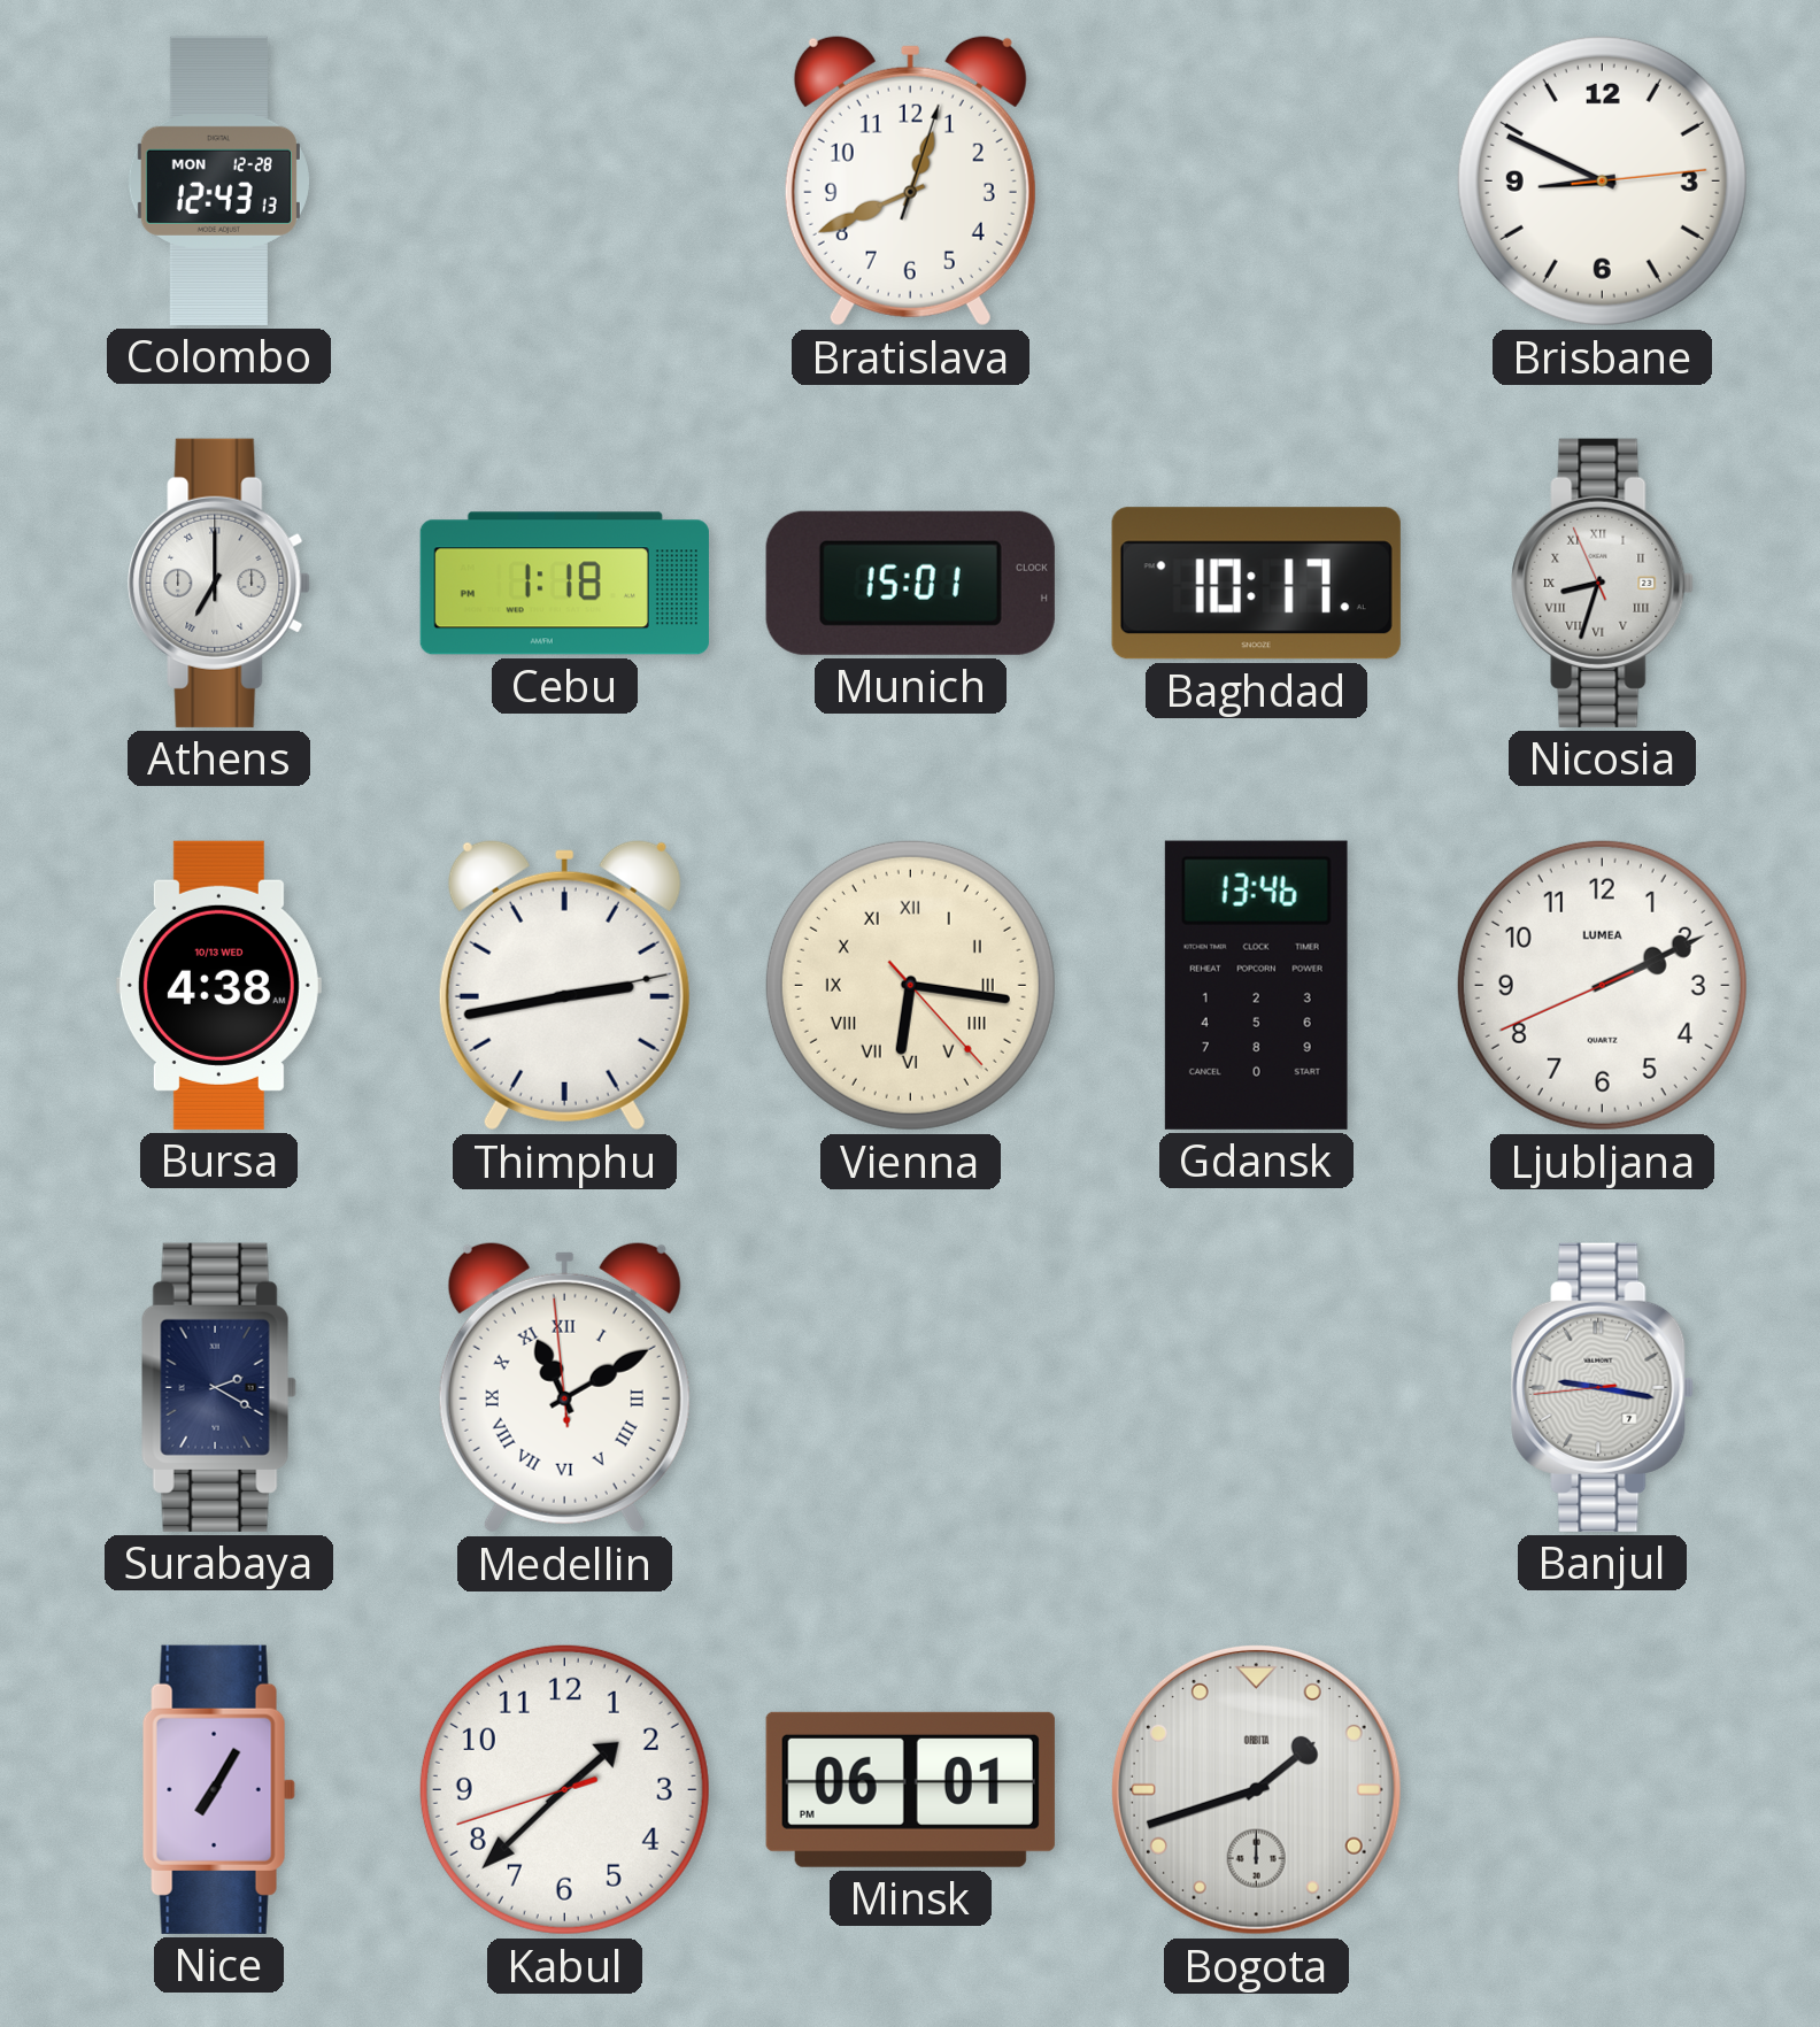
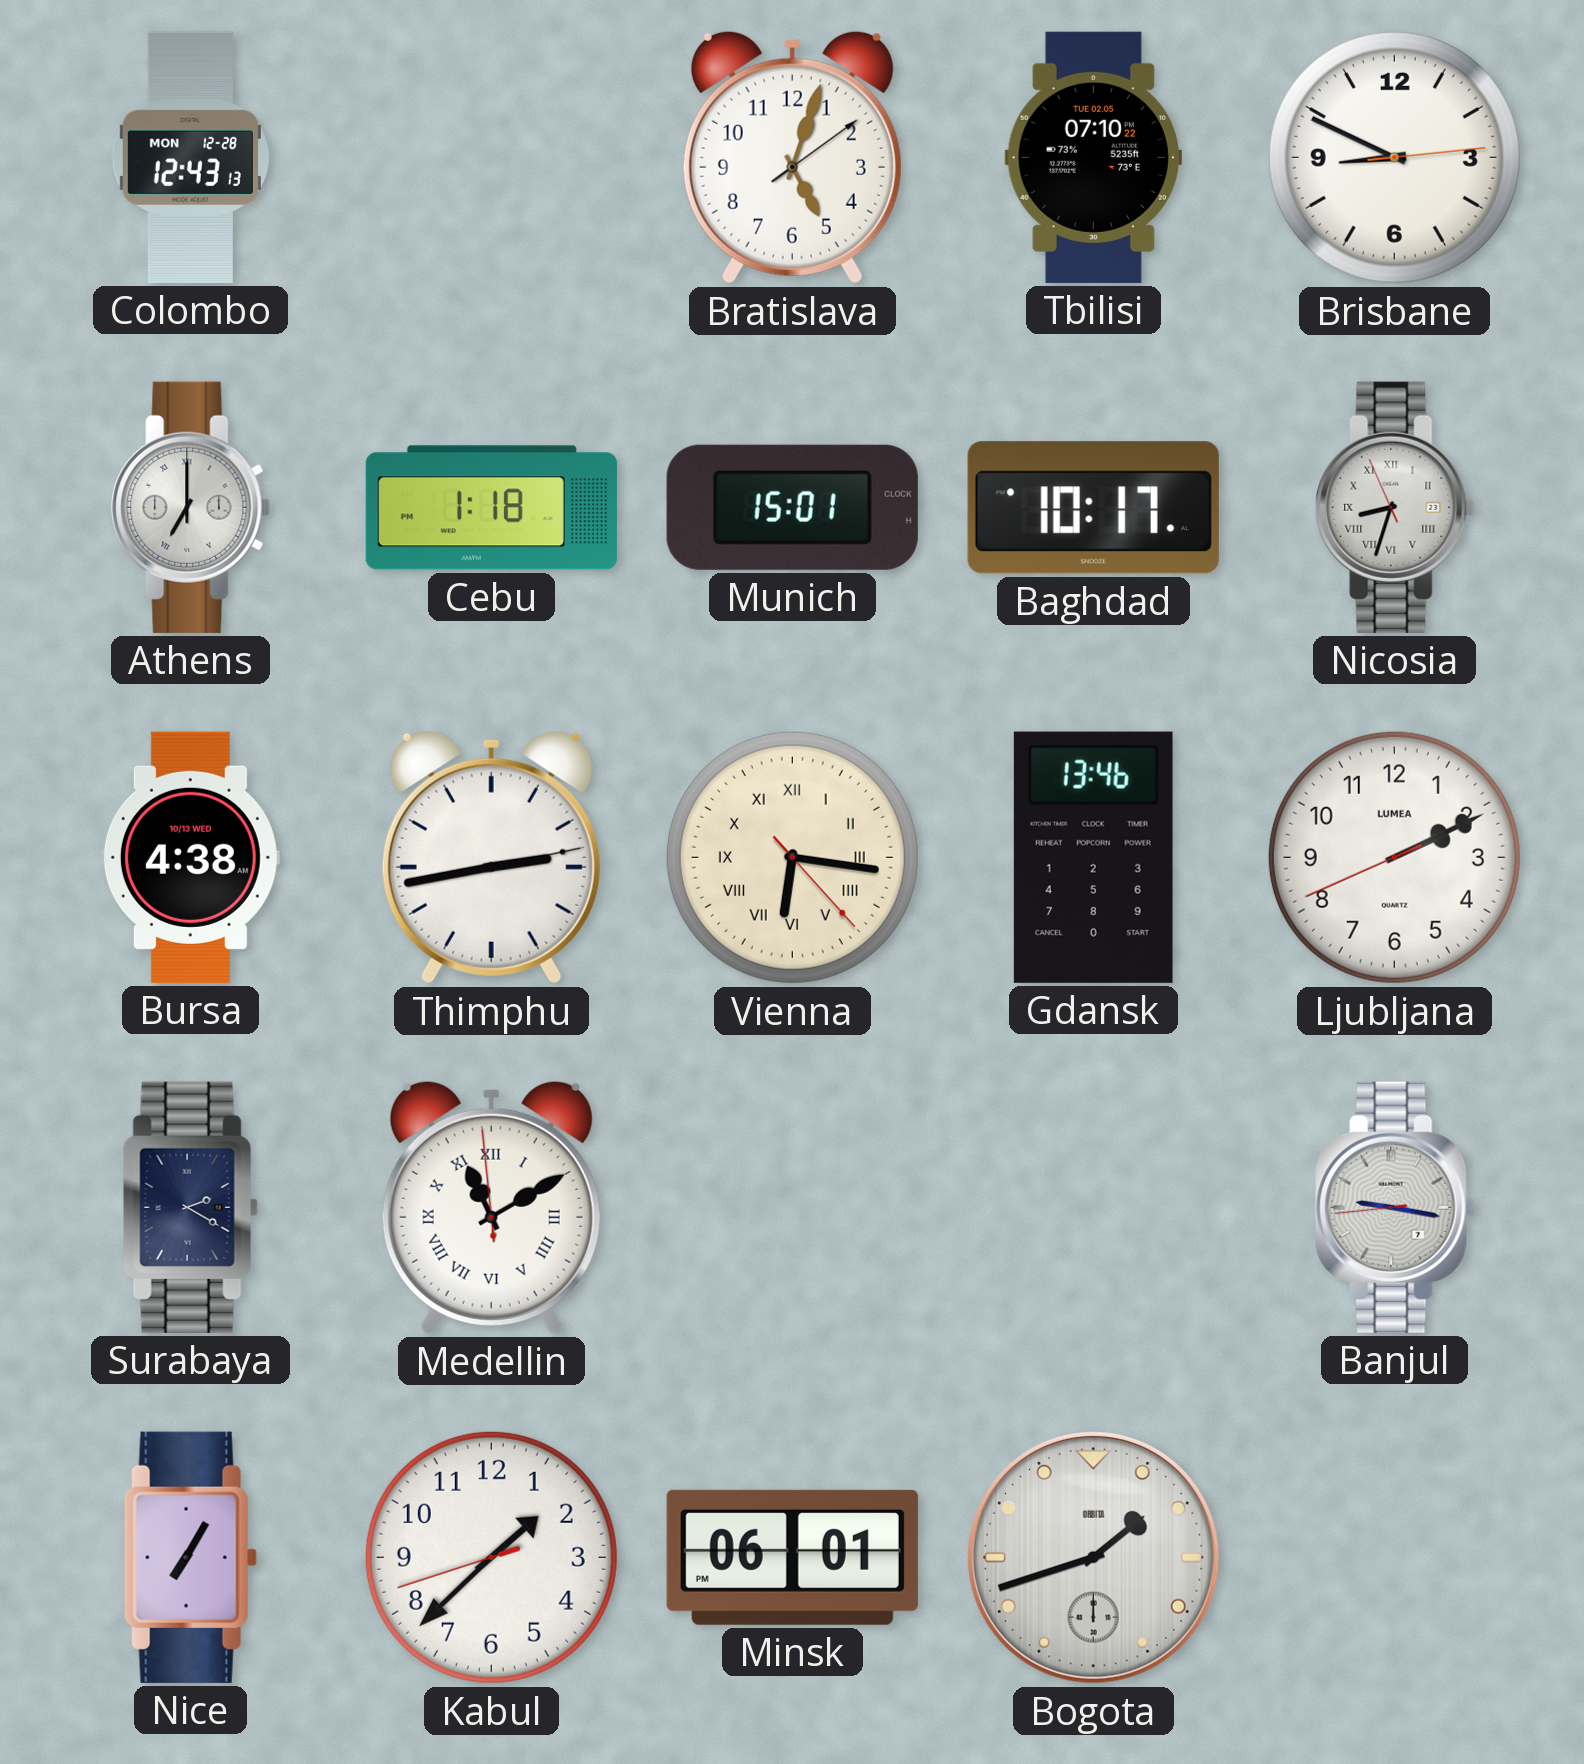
Bratislava: 12:41 -> 5:03
Tbilisi: none -> 07:10
